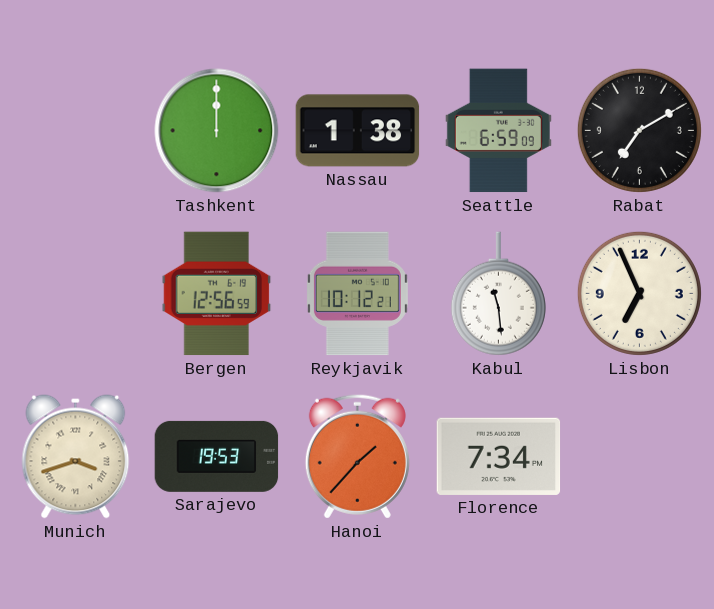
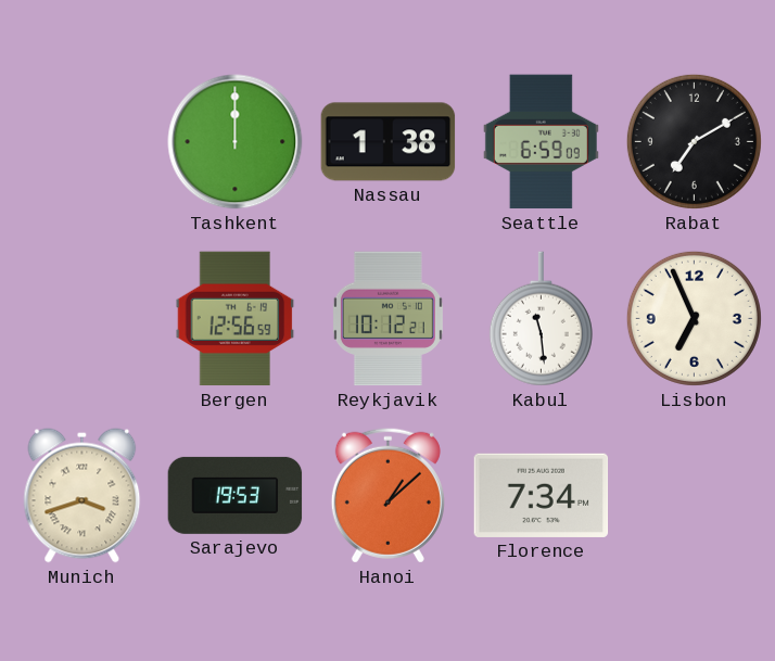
Hanoi: 1:37 -> 1:08
